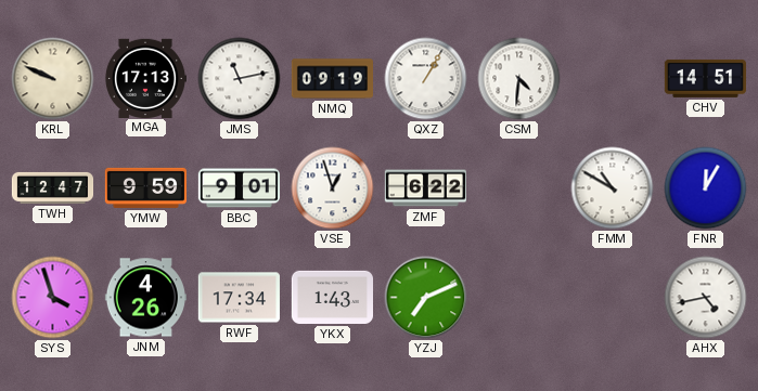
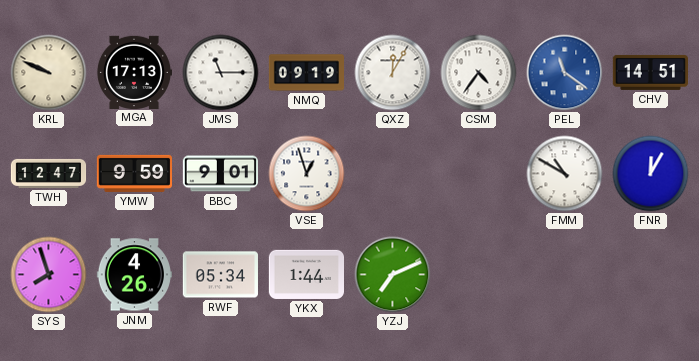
JMS: 11:13 -> 11:15
QXZ: 1:05 -> 12:05
CSM: 4:31 -> 4:36
PEL: none -> 11:21
ZMF: 6:22 -> none
SYS: 3:57 -> 7:57
RWF: 17:34 -> 05:34
YKX: 1:43 -> 1:44
AHX: 4:43 -> none
